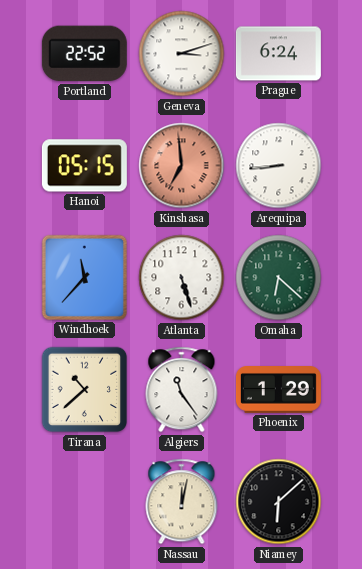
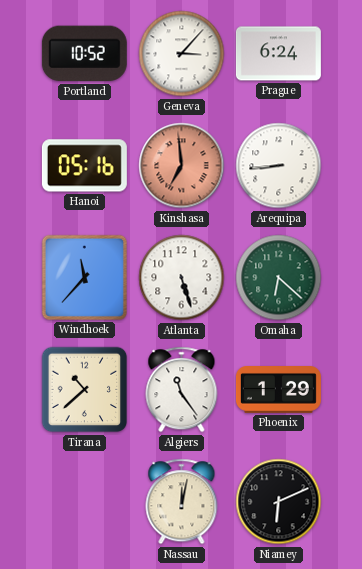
Portland: 22:52 -> 10:52
Geneva: 3:12 -> 3:07
Hanoi: 05:15 -> 05:16
Niamey: 6:08 -> 6:11
